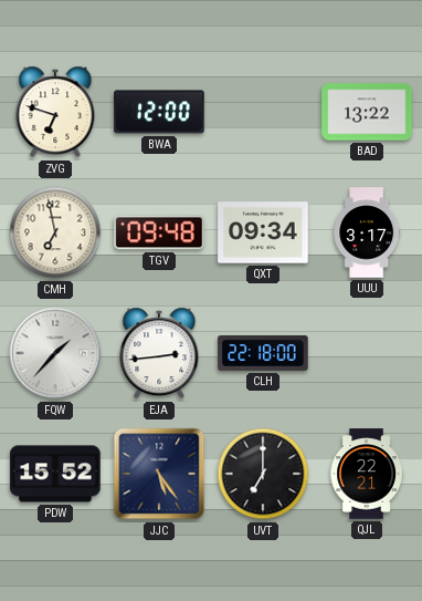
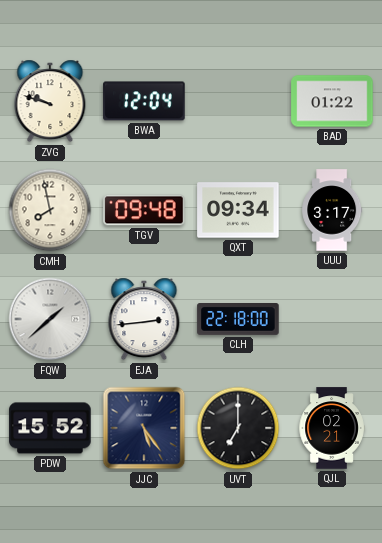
ZVG: 6:48 -> 9:48
BWA: 12:00 -> 12:04
BAD: 13:22 -> 01:22
CMH: 6:58 -> 7:58
FQW: 1:37 -> 1:38
QJL: 22:21 -> 02:21
